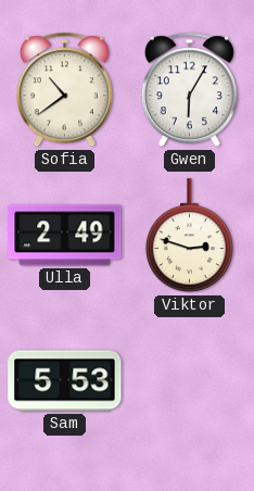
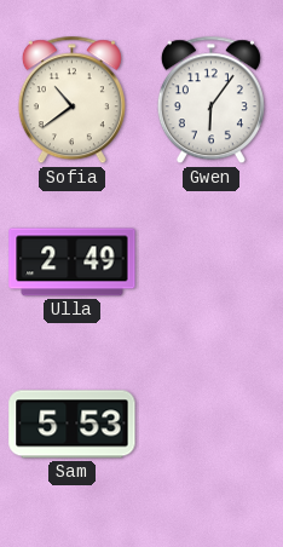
Gwen: 6:05 -> 6:06
Viktor: 2:48 -> none
